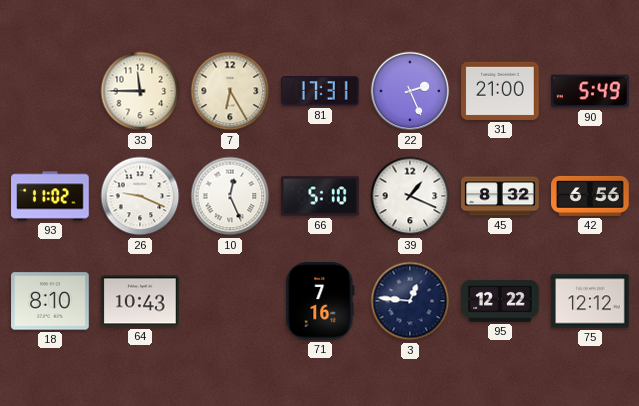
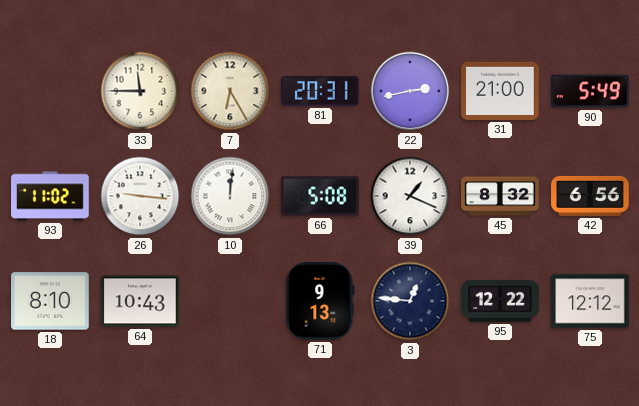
81: 17:31 -> 20:31
22: 2:26 -> 2:43
26: 9:19 -> 9:16
10: 12:26 -> 12:01
66: 5:10 -> 5:08
71: 7:16 -> 9:13
